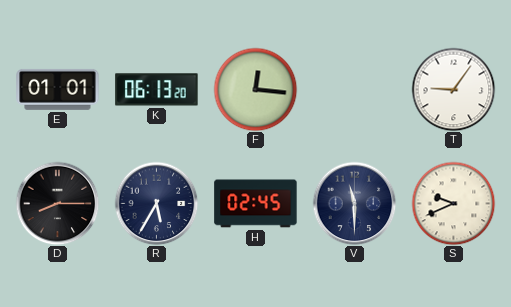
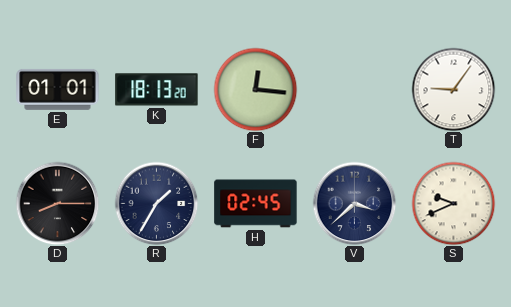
K: 06:13 -> 18:13
R: 5:35 -> 1:35
V: 11:30 -> 3:38
